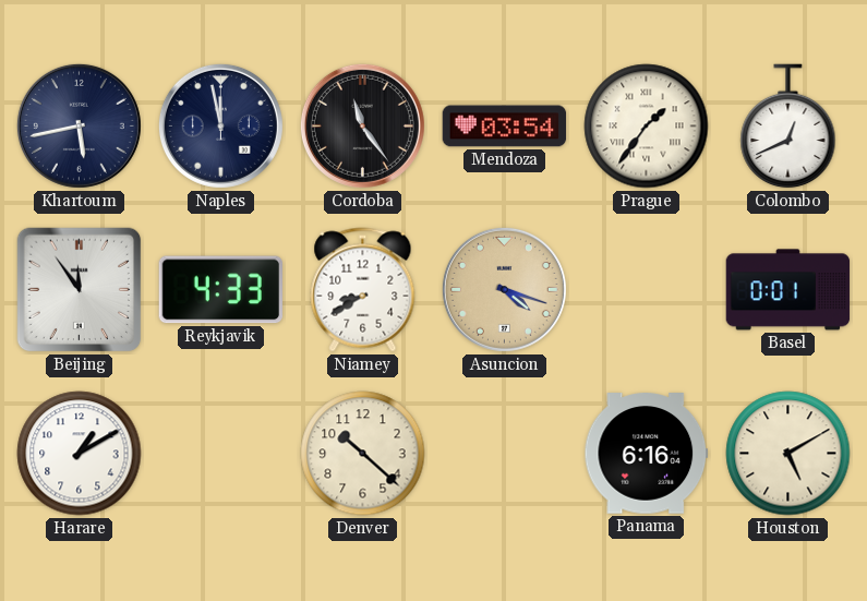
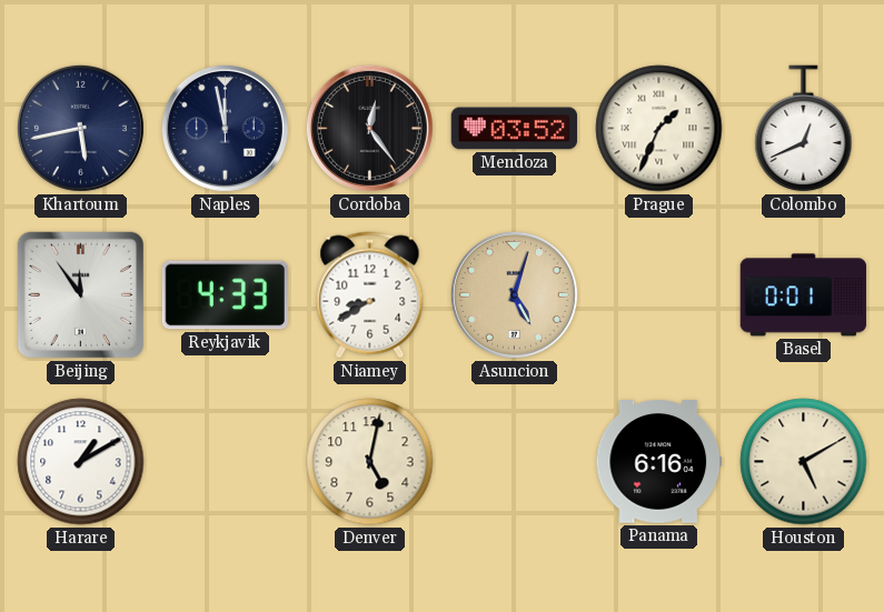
Cordoba: 11:24 -> 12:24
Mendoza: 03:54 -> 03:52
Prague: 1:36 -> 1:34
Asuncion: 4:18 -> 5:03
Denver: 10:22 -> 5:02
